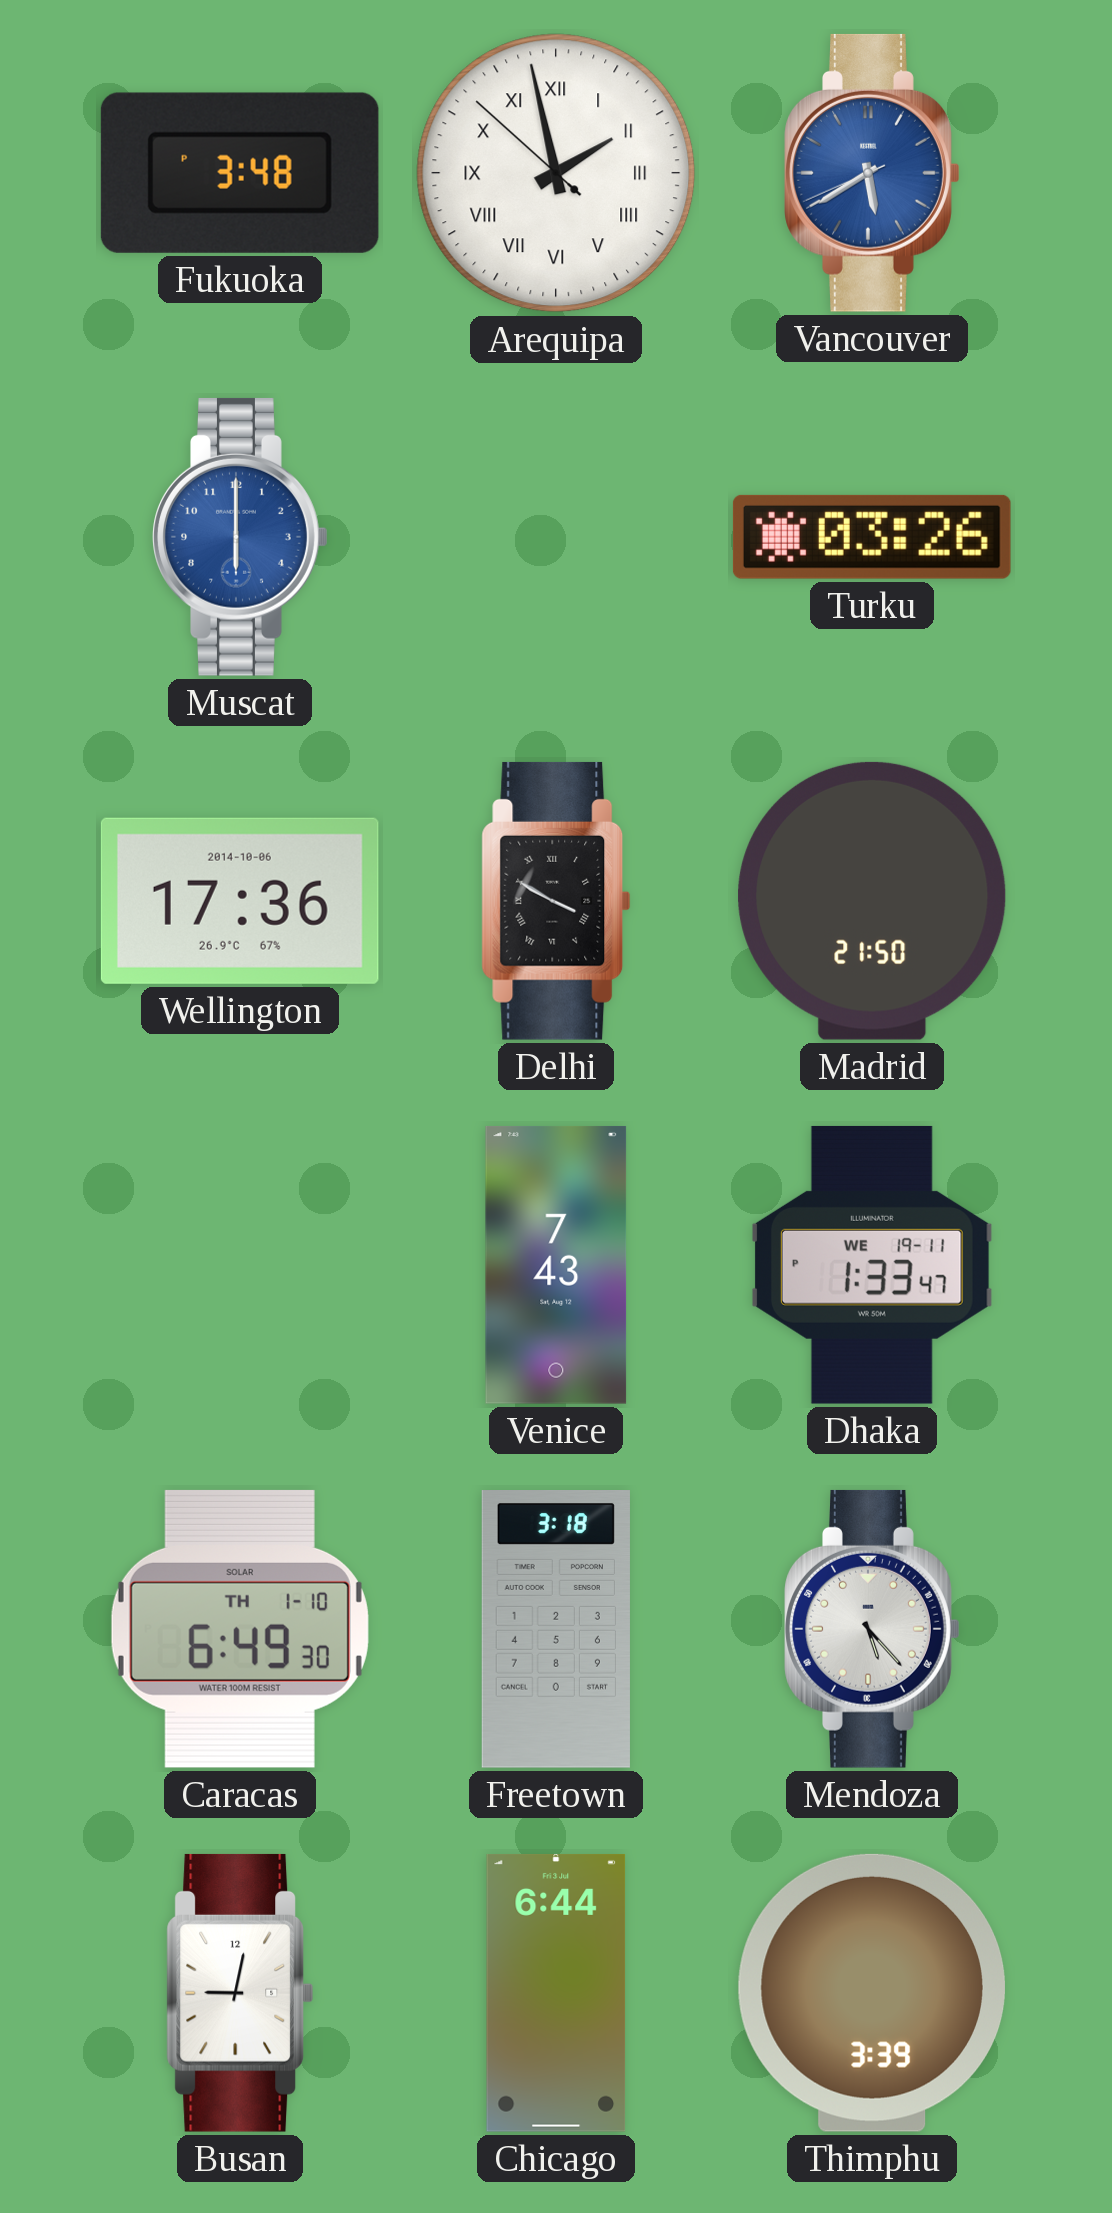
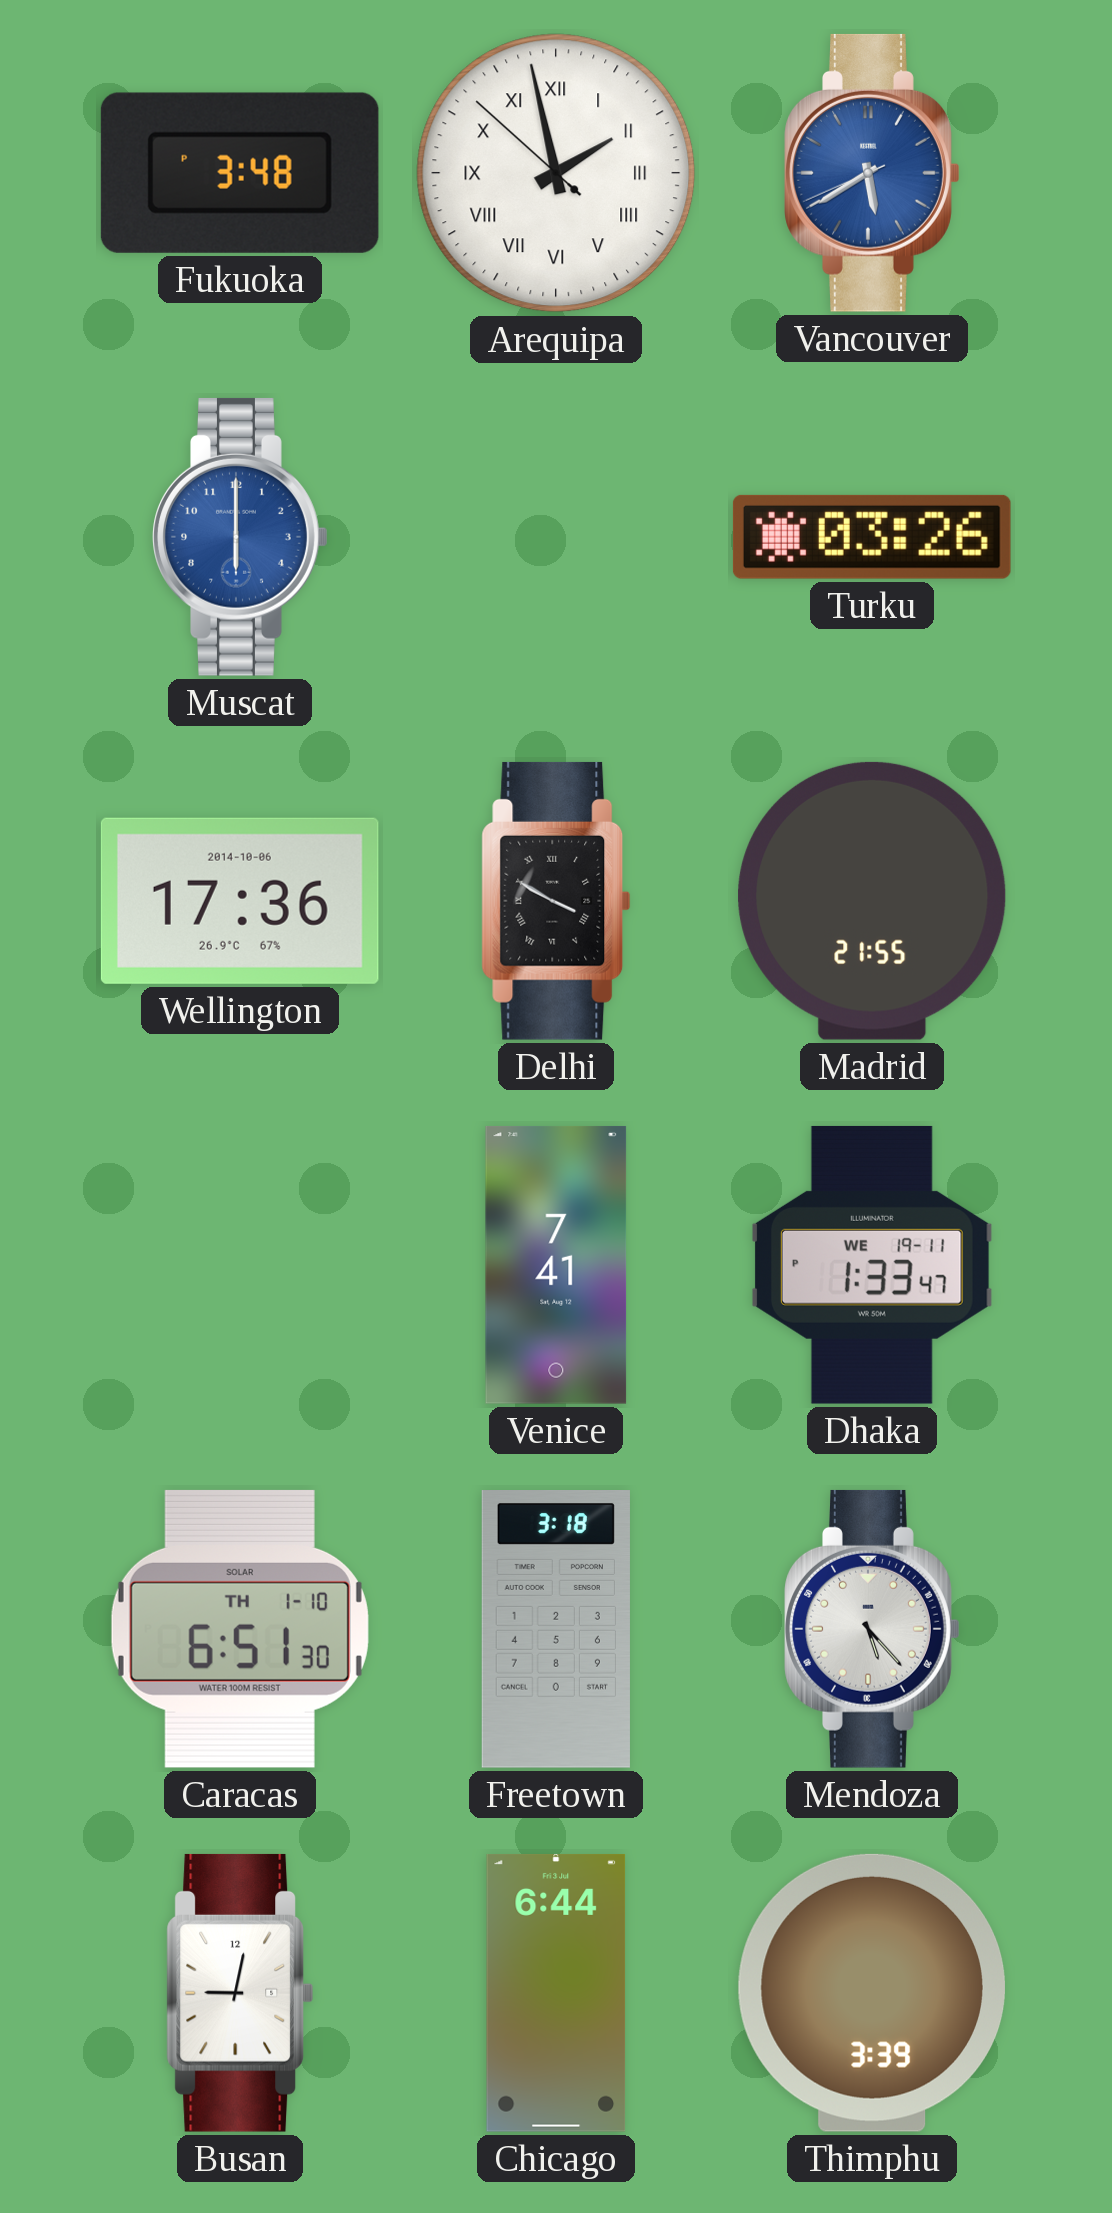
Madrid: 21:50 -> 21:55
Venice: 7:43 -> 7:41
Caracas: 6:49 -> 6:51
